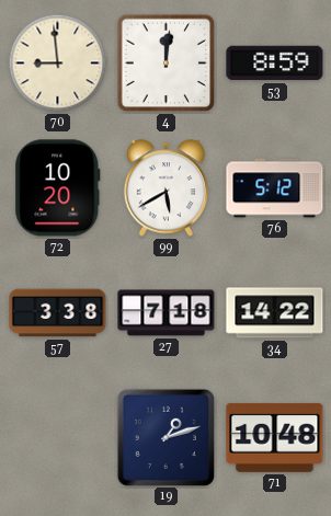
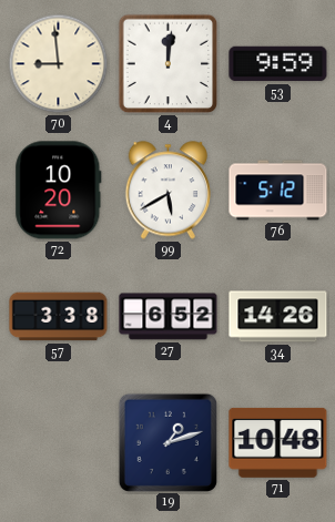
53: 8:59 -> 9:59
27: 7:18 -> 6:52
34: 14:22 -> 14:26
